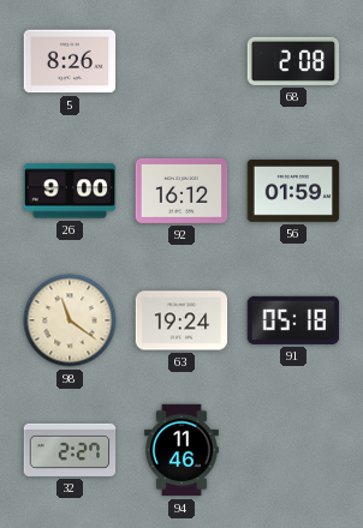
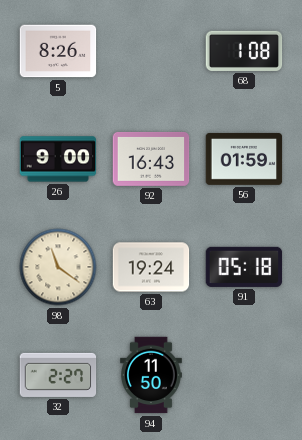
68: 2:08 -> 1:08
92: 16:12 -> 16:43
94: 11:46 -> 11:50
